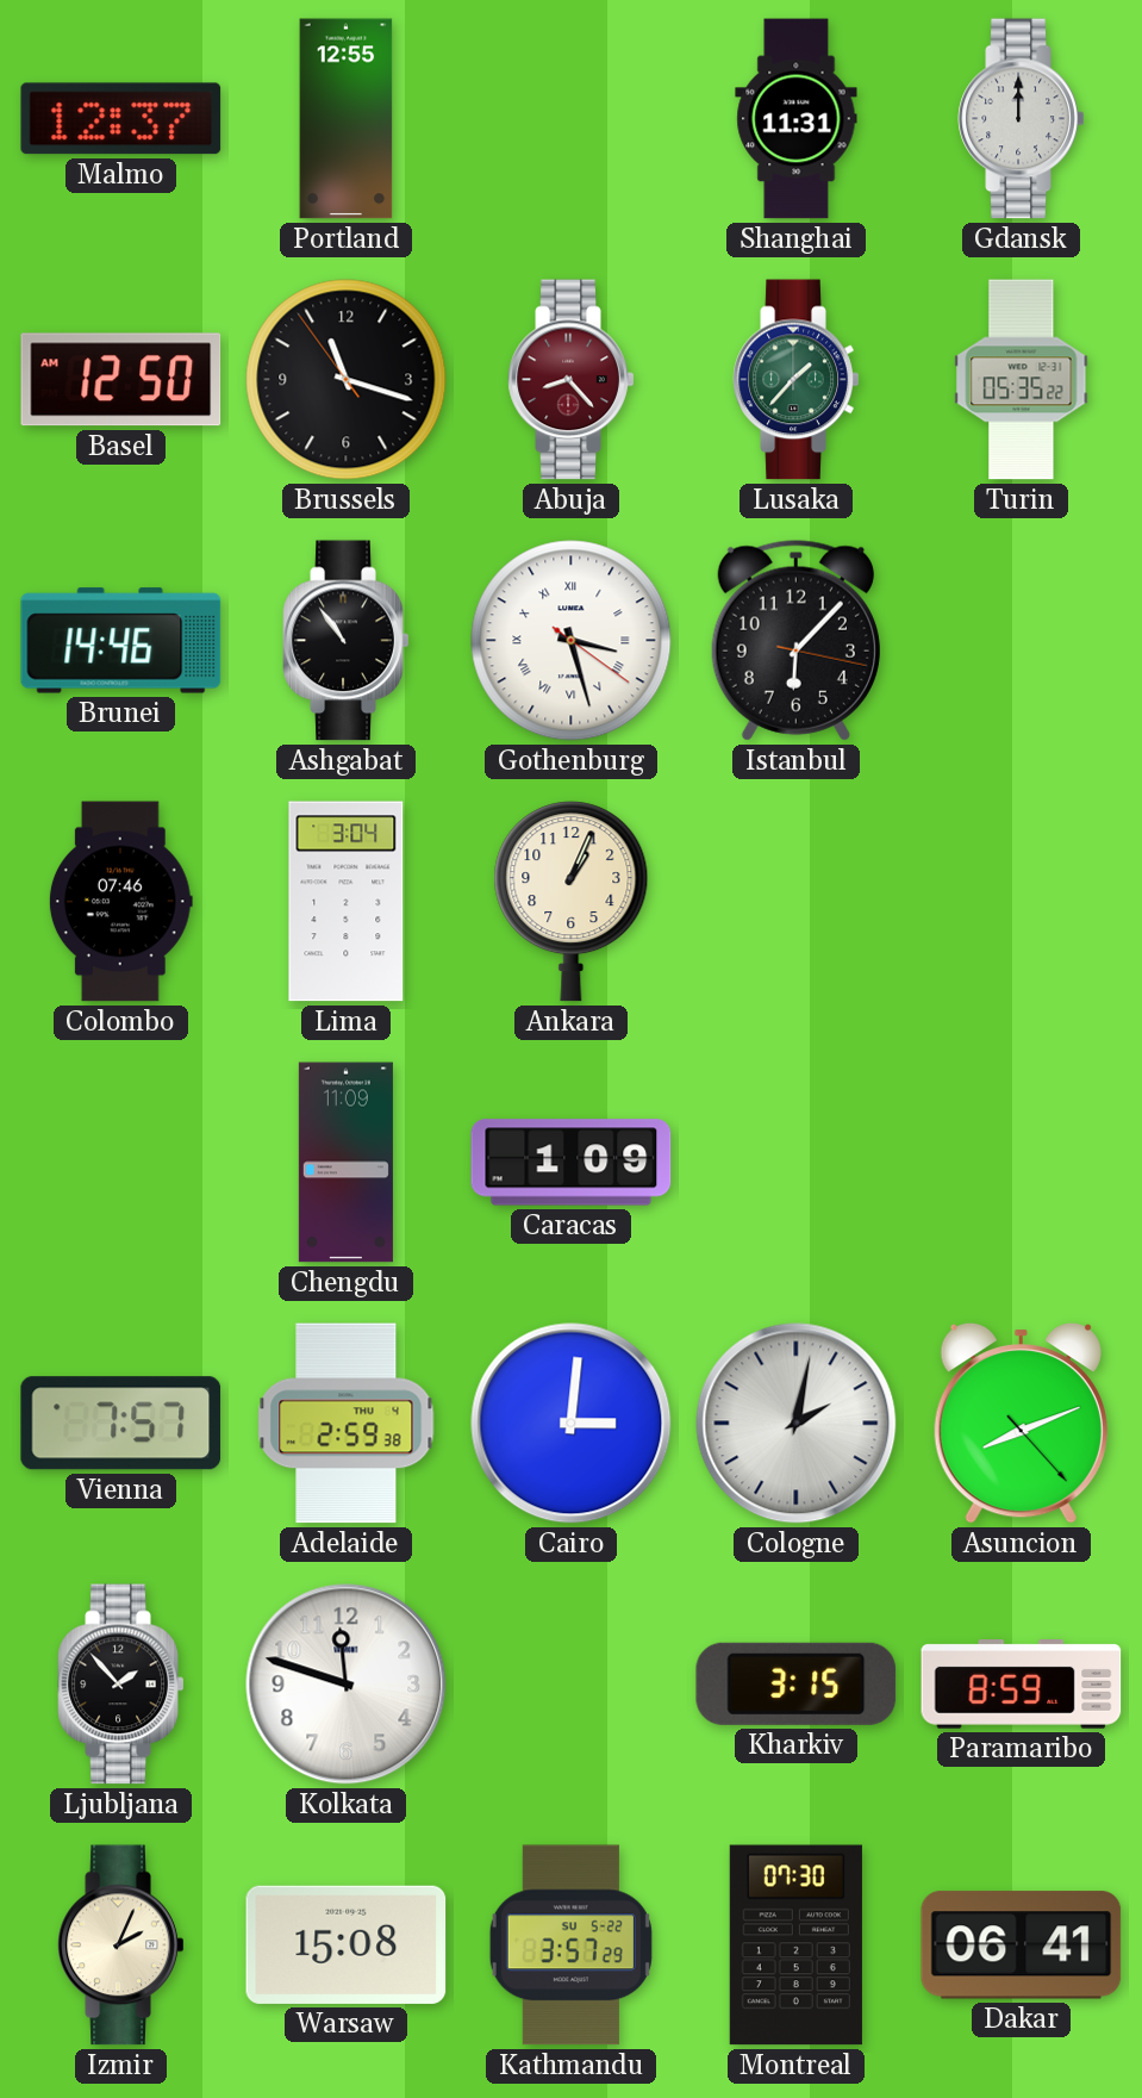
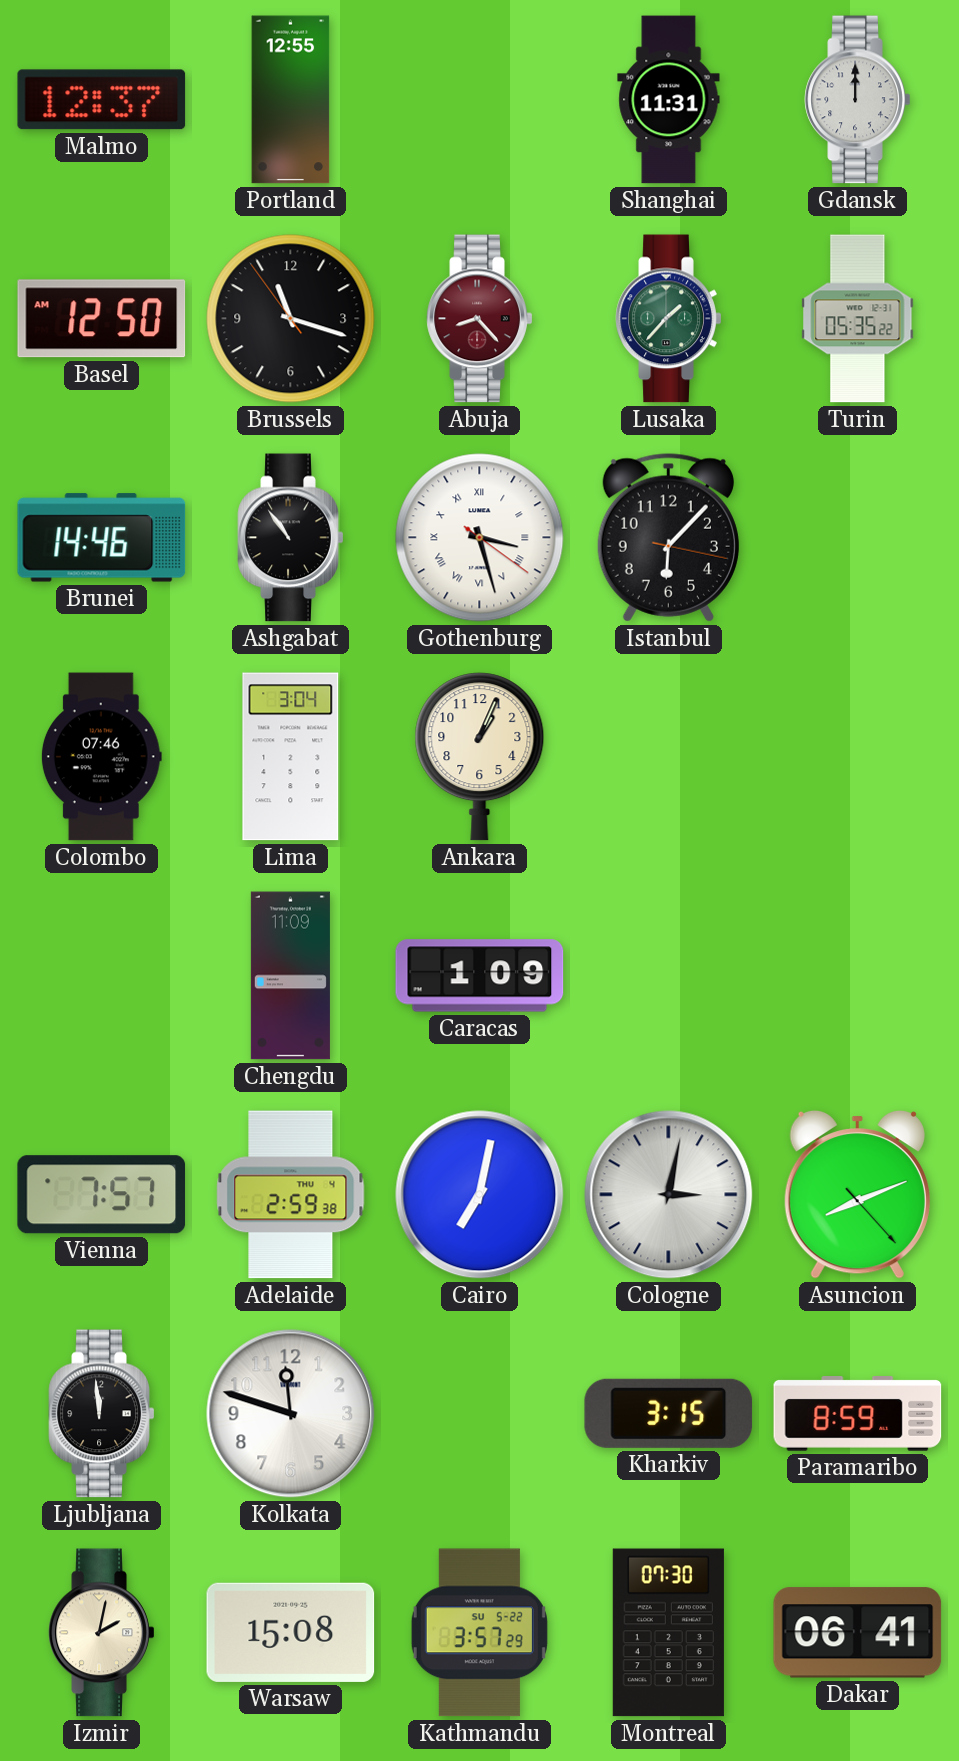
Cairo: 3:01 -> 7:02
Cologne: 2:02 -> 3:02
Ljubljana: 1:53 -> 11:59
Izmir: 2:04 -> 2:02
